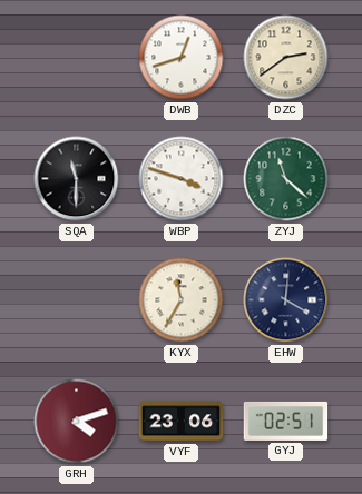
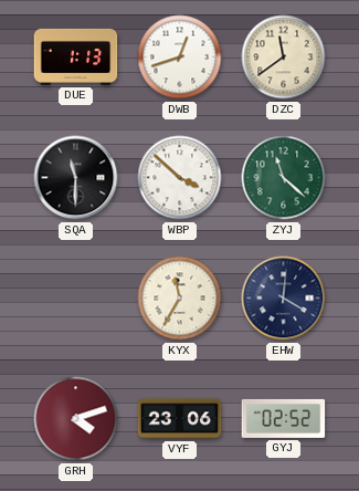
DUE: none -> 1:13
DZC: 2:39 -> 11:39
WBP: 3:48 -> 3:52
GYJ: 02:51 -> 02:52
